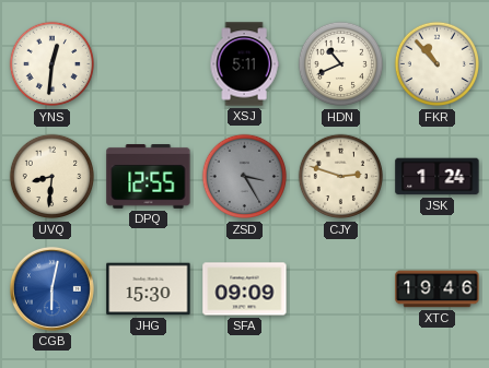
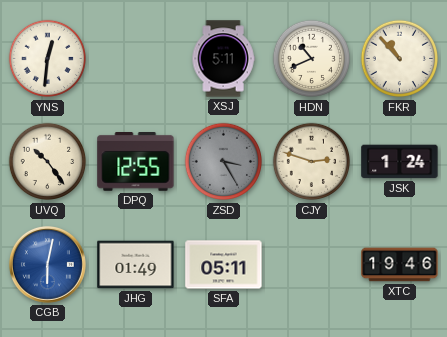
UVQ: 8:31 -> 10:24
JHG: 15:30 -> 01:49
SFA: 09:09 -> 05:11
